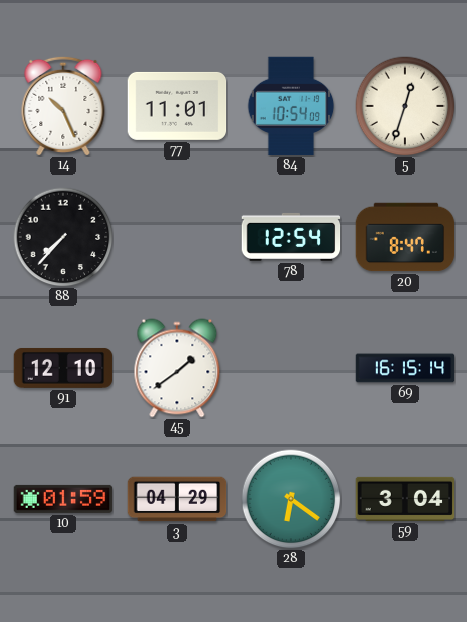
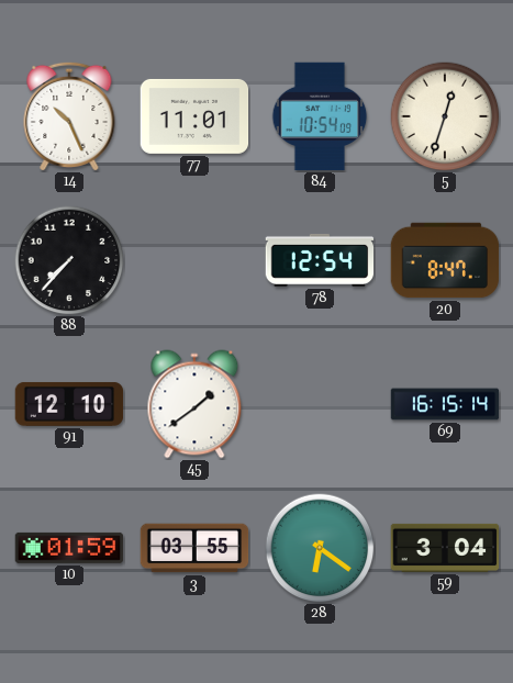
3: 04:29 -> 03:55
